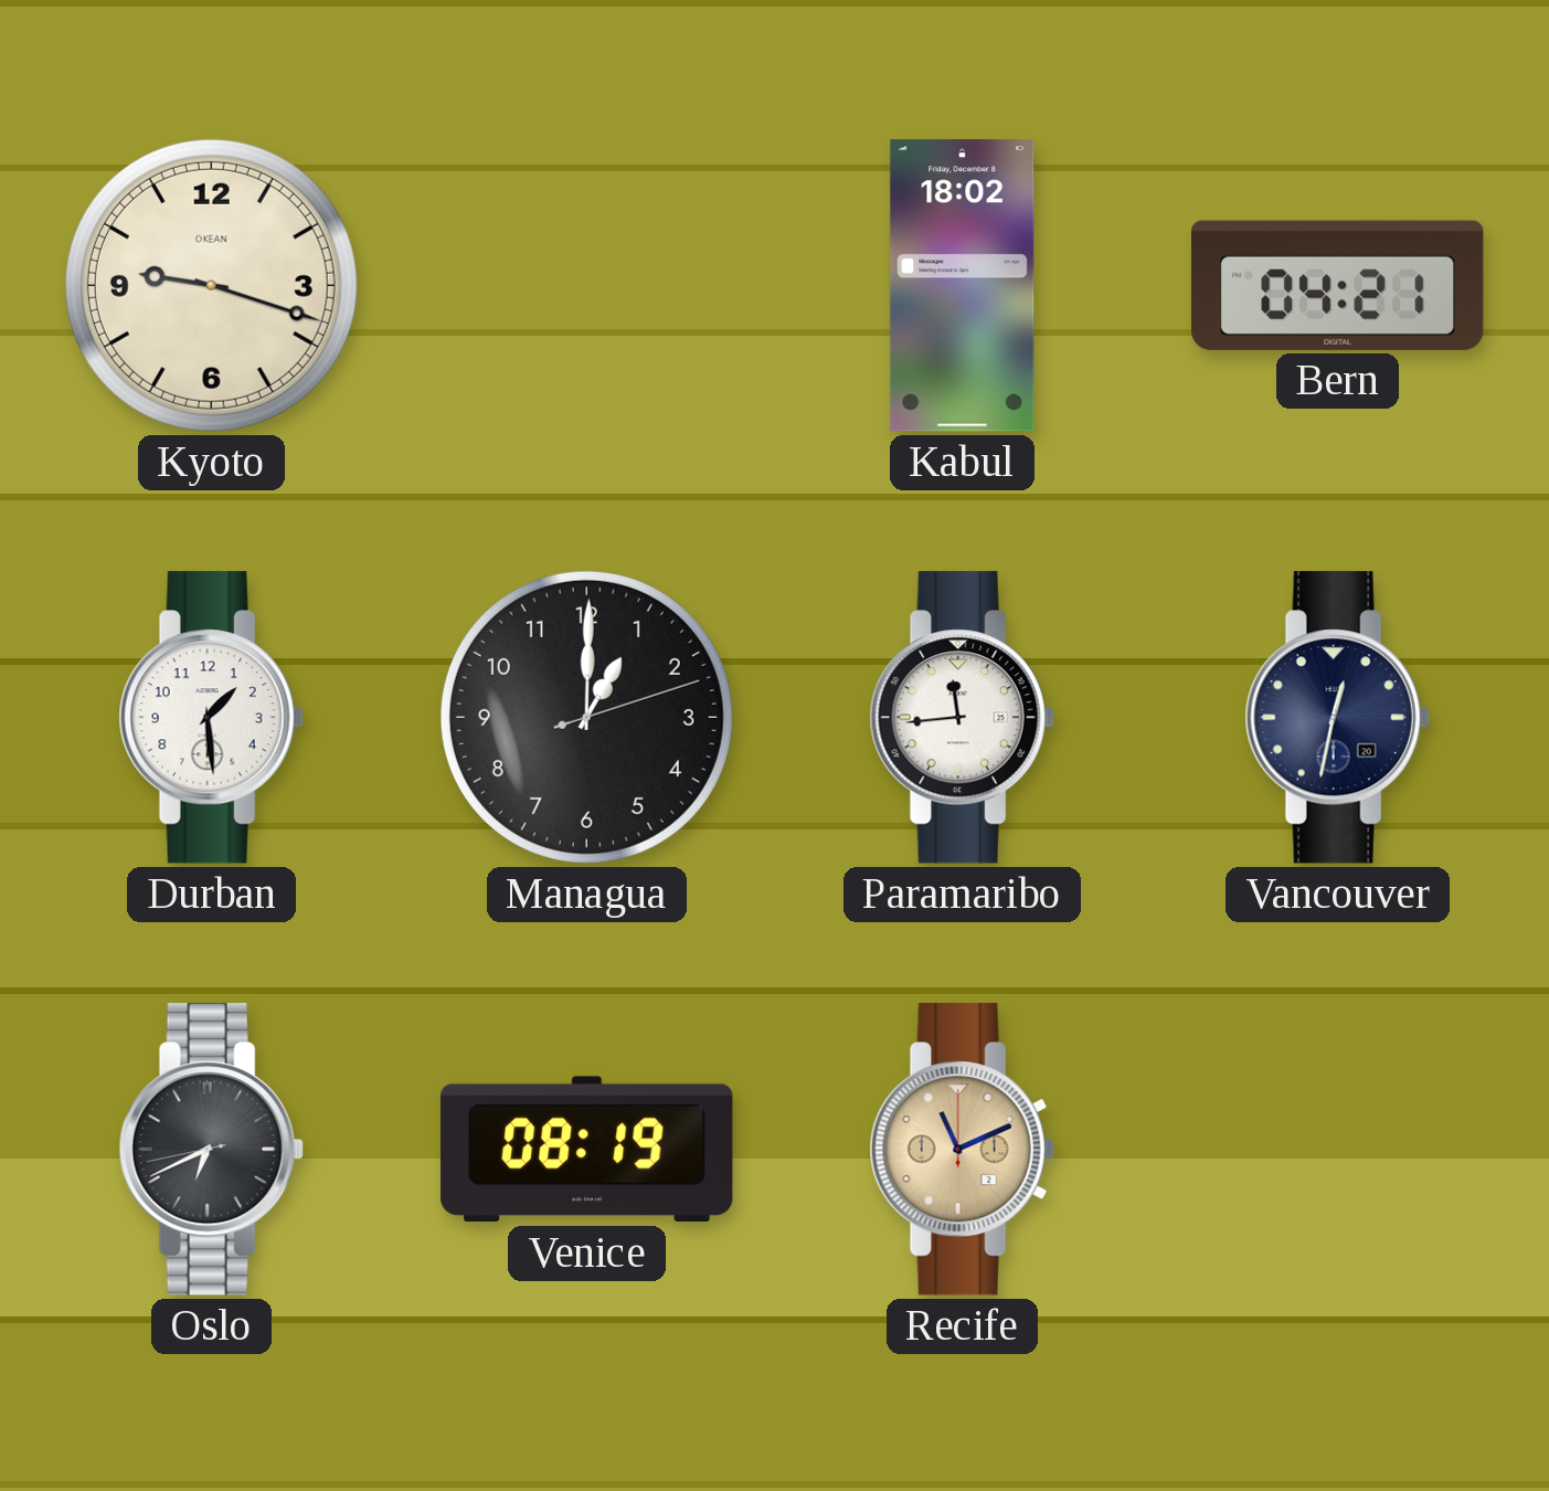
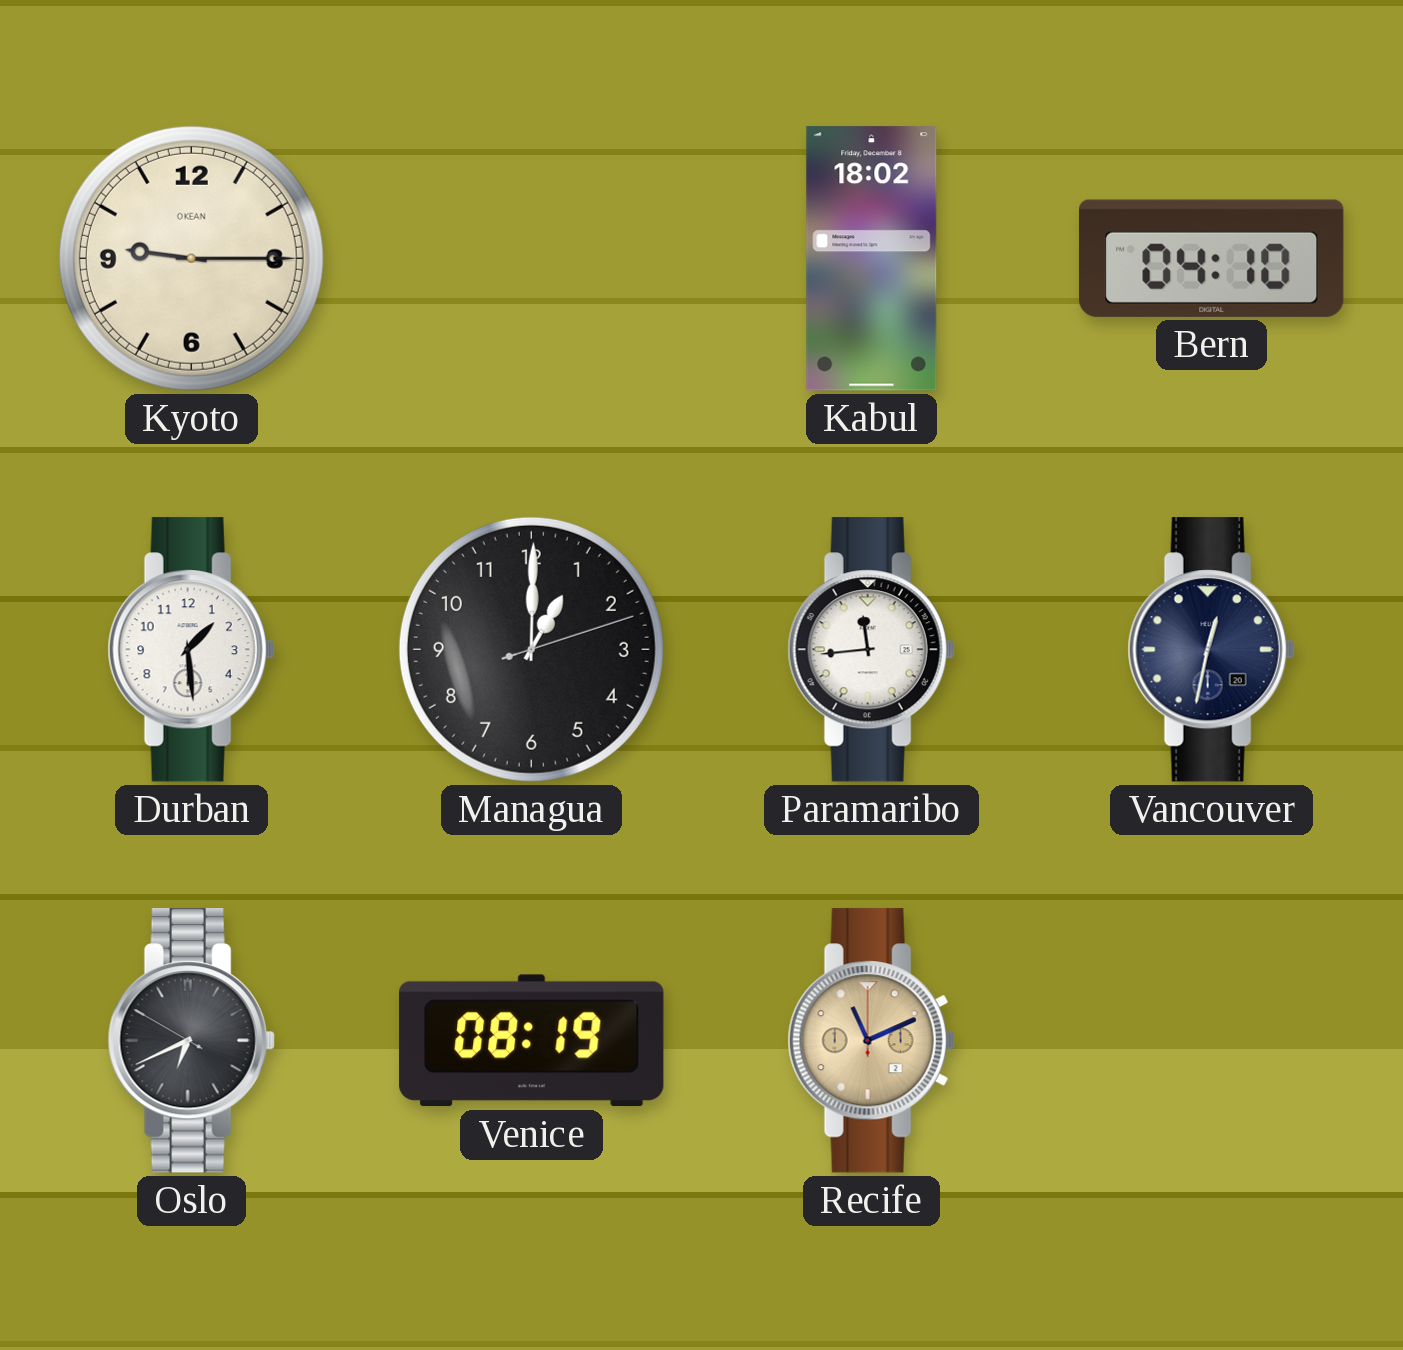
Kyoto: 9:18 -> 9:15
Bern: 04:21 -> 04:10
Oslo: 6:40:43 -> 6:40:50
